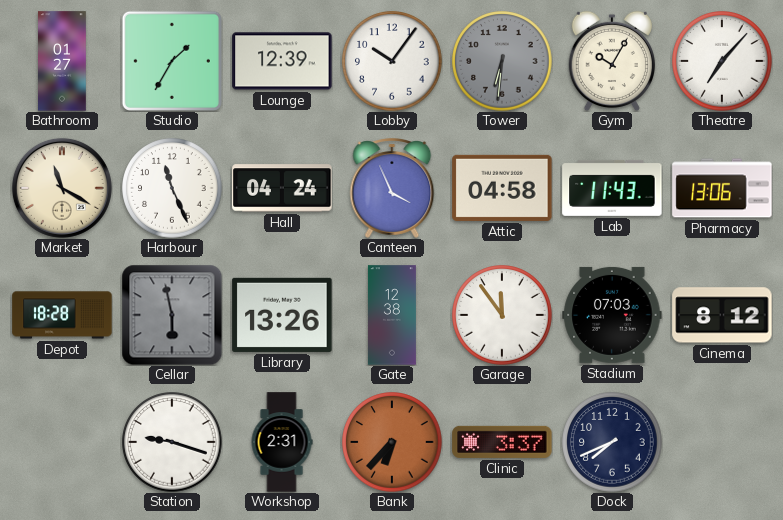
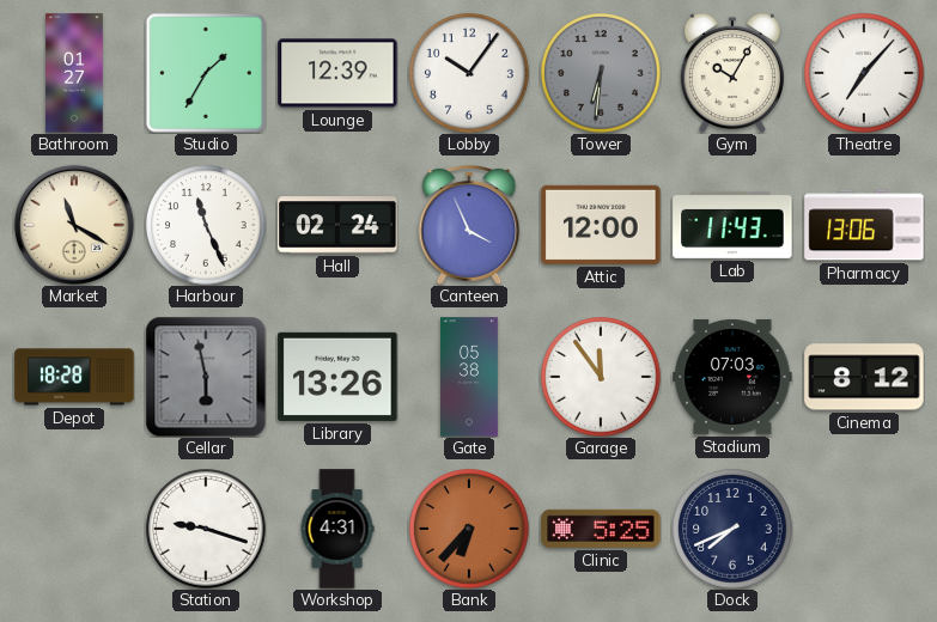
Hall: 04:24 -> 02:24
Attic: 04:58 -> 12:00
Gate: 12:38 -> 05:38
Workshop: 2:31 -> 4:31
Clinic: 3:37 -> 5:25
